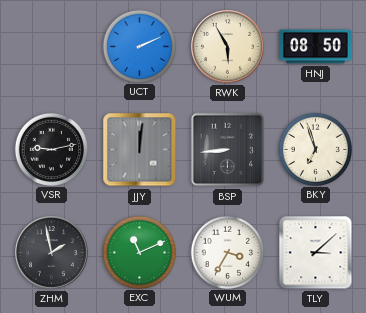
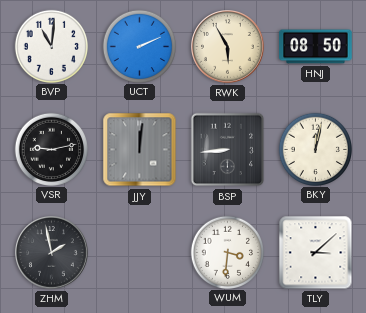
BVP: none -> 11:01
BKY: 6:57 -> 12:02
EXC: 11:11 -> none
WUM: 3:35 -> 3:31
